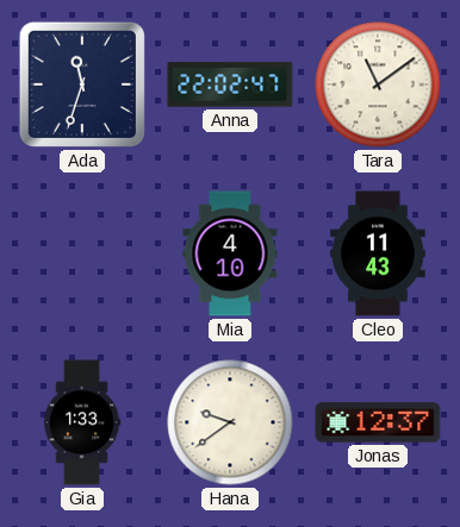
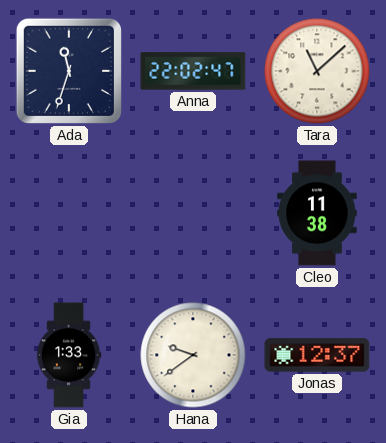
Tara: 11:09 -> 11:08
Mia: 4:10 -> none
Cleo: 11:43 -> 11:38
